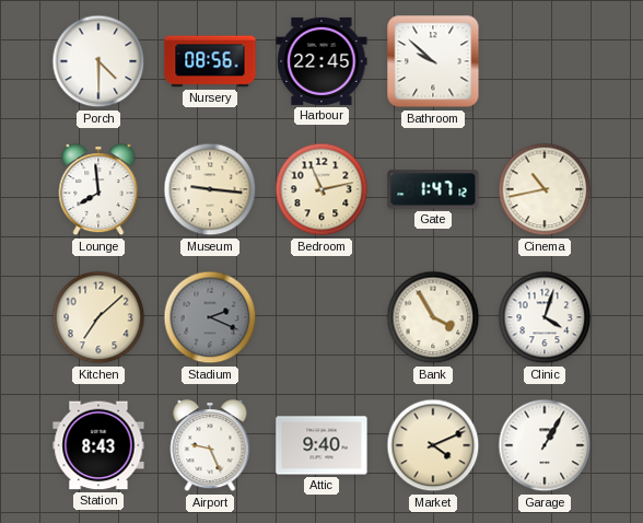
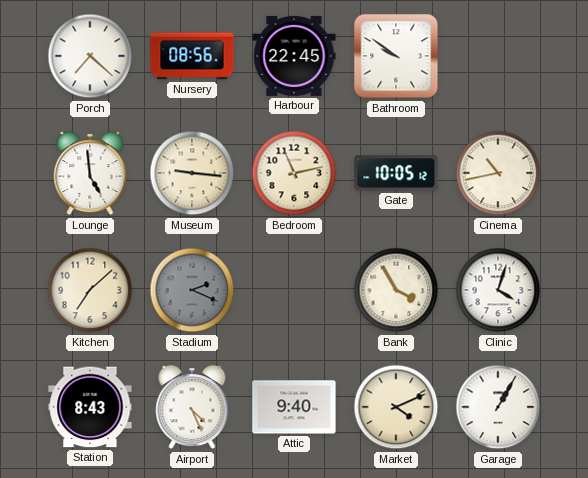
Porch: 4:30 -> 7:22
Bathroom: 9:52 -> 9:51
Lounge: 7:59 -> 4:59
Gate: 1:47 -> 10:05
Airport: 9:26 -> 4:26
